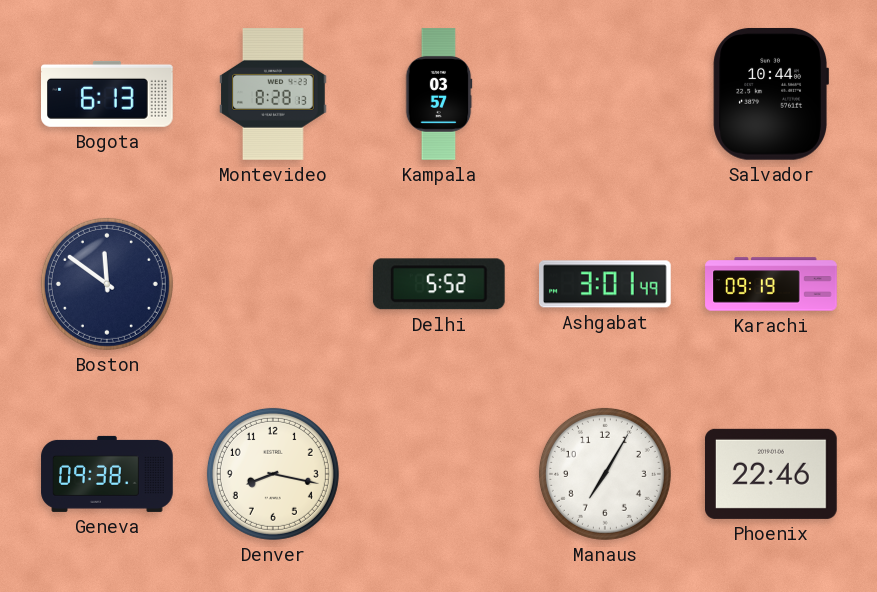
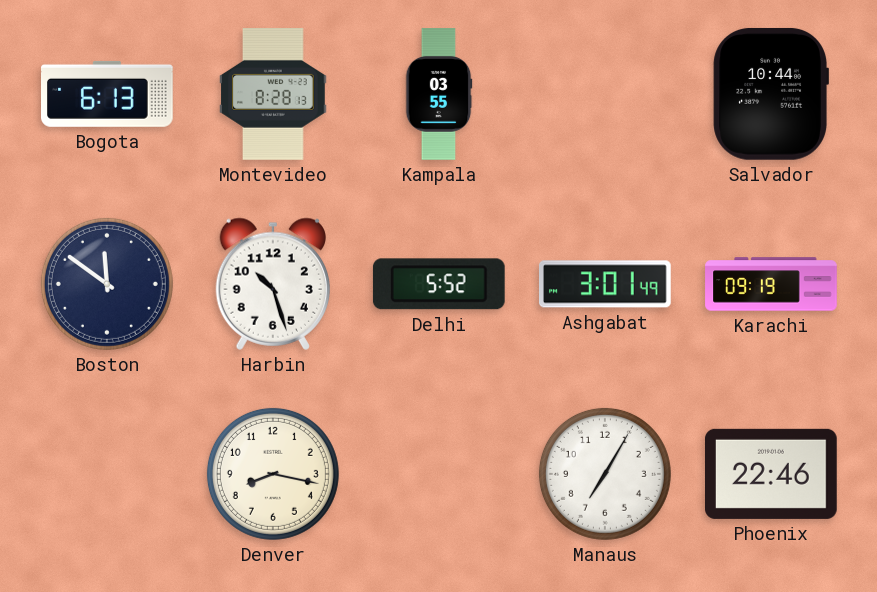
Kampala: 03:57 -> 03:55
Harbin: none -> 10:27
Geneva: 09:38 -> none
